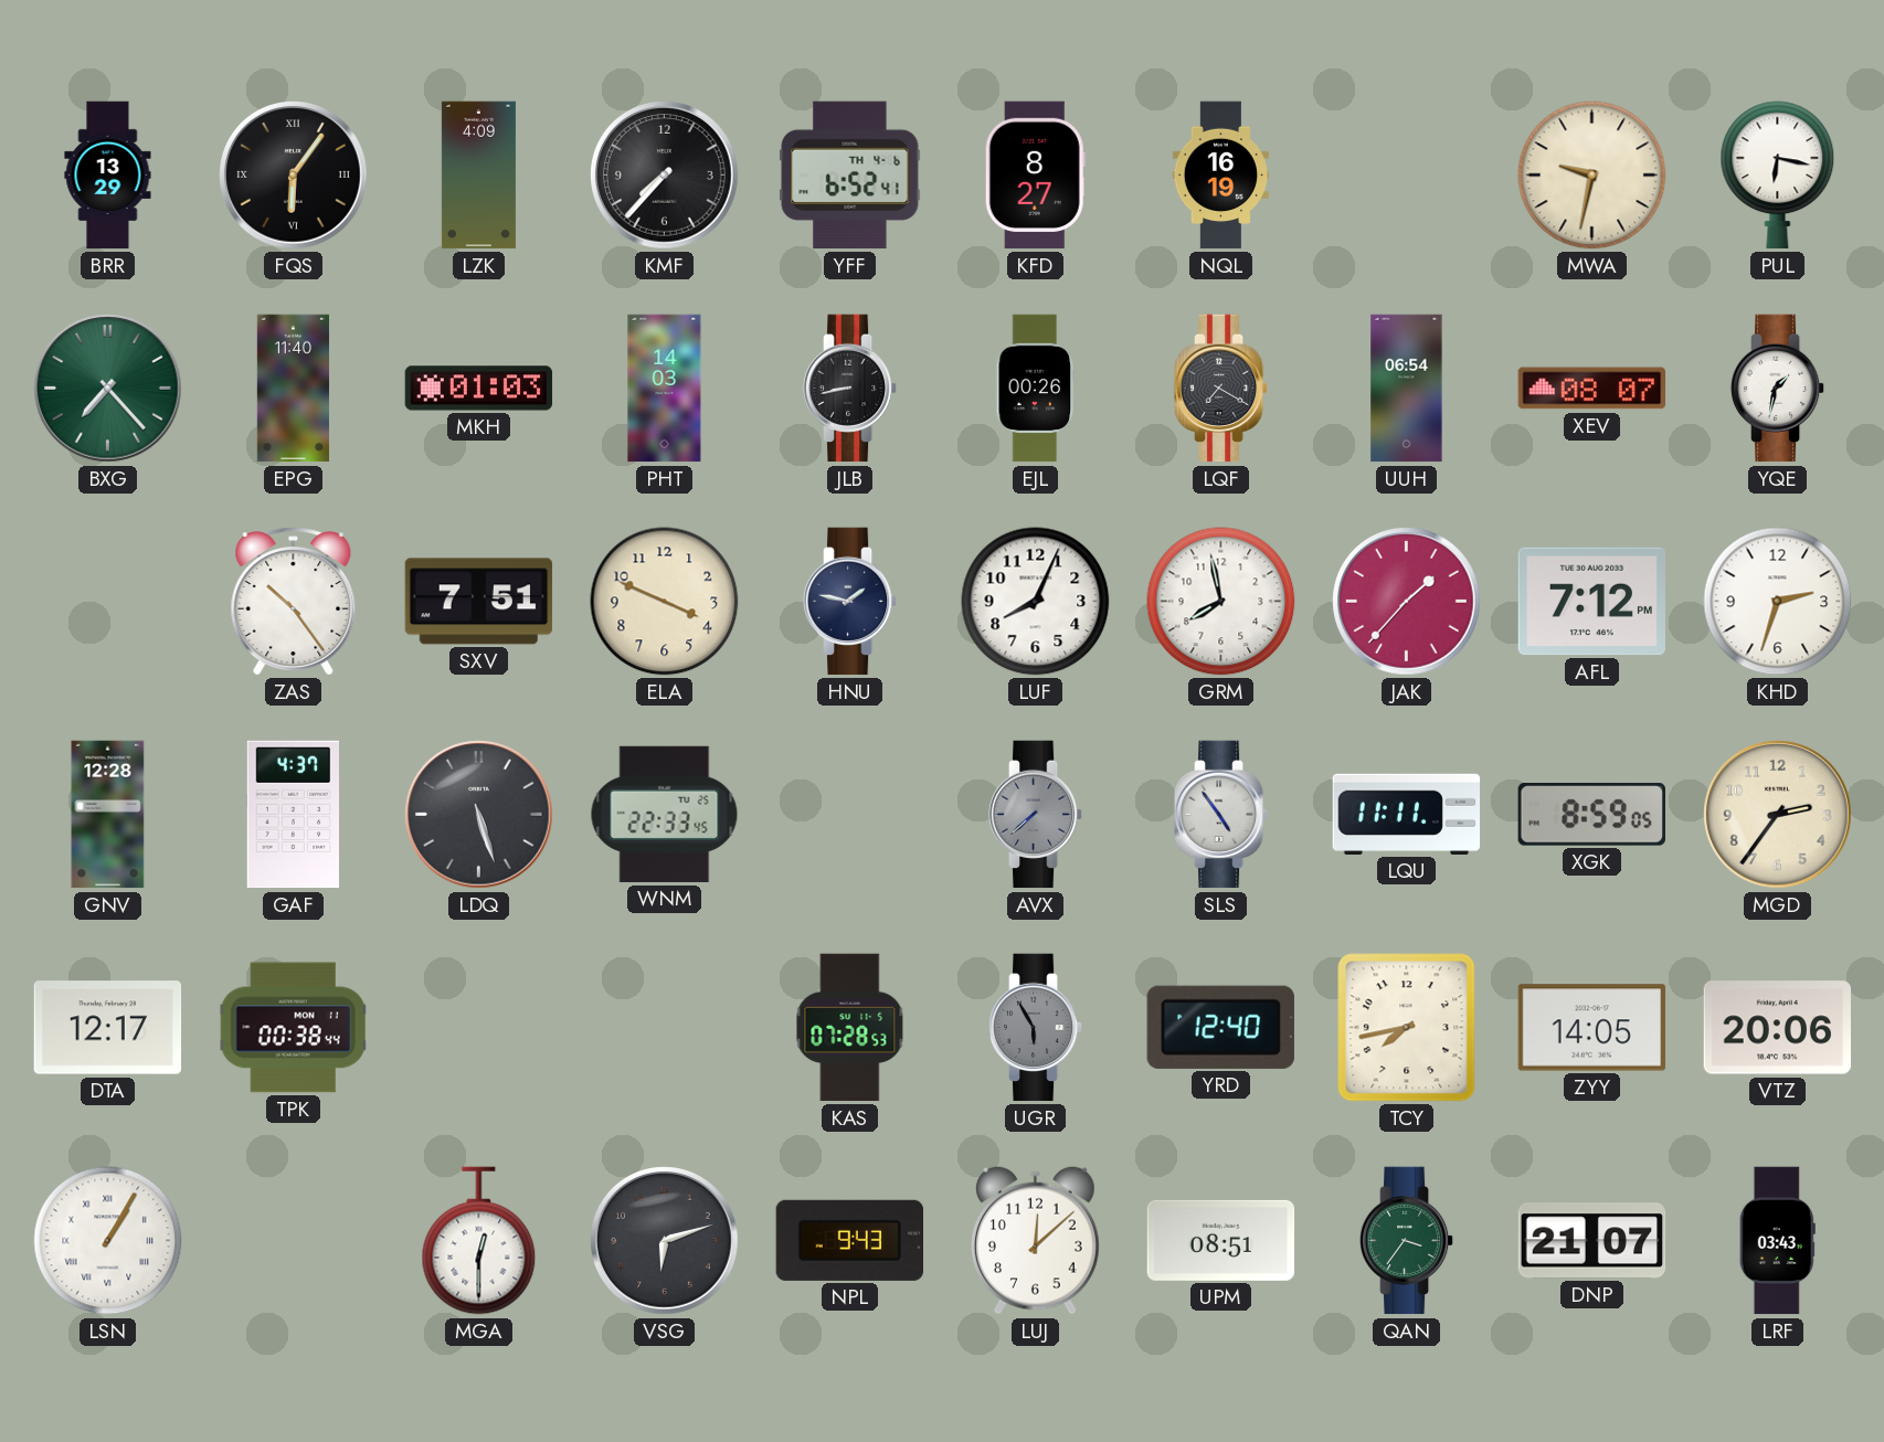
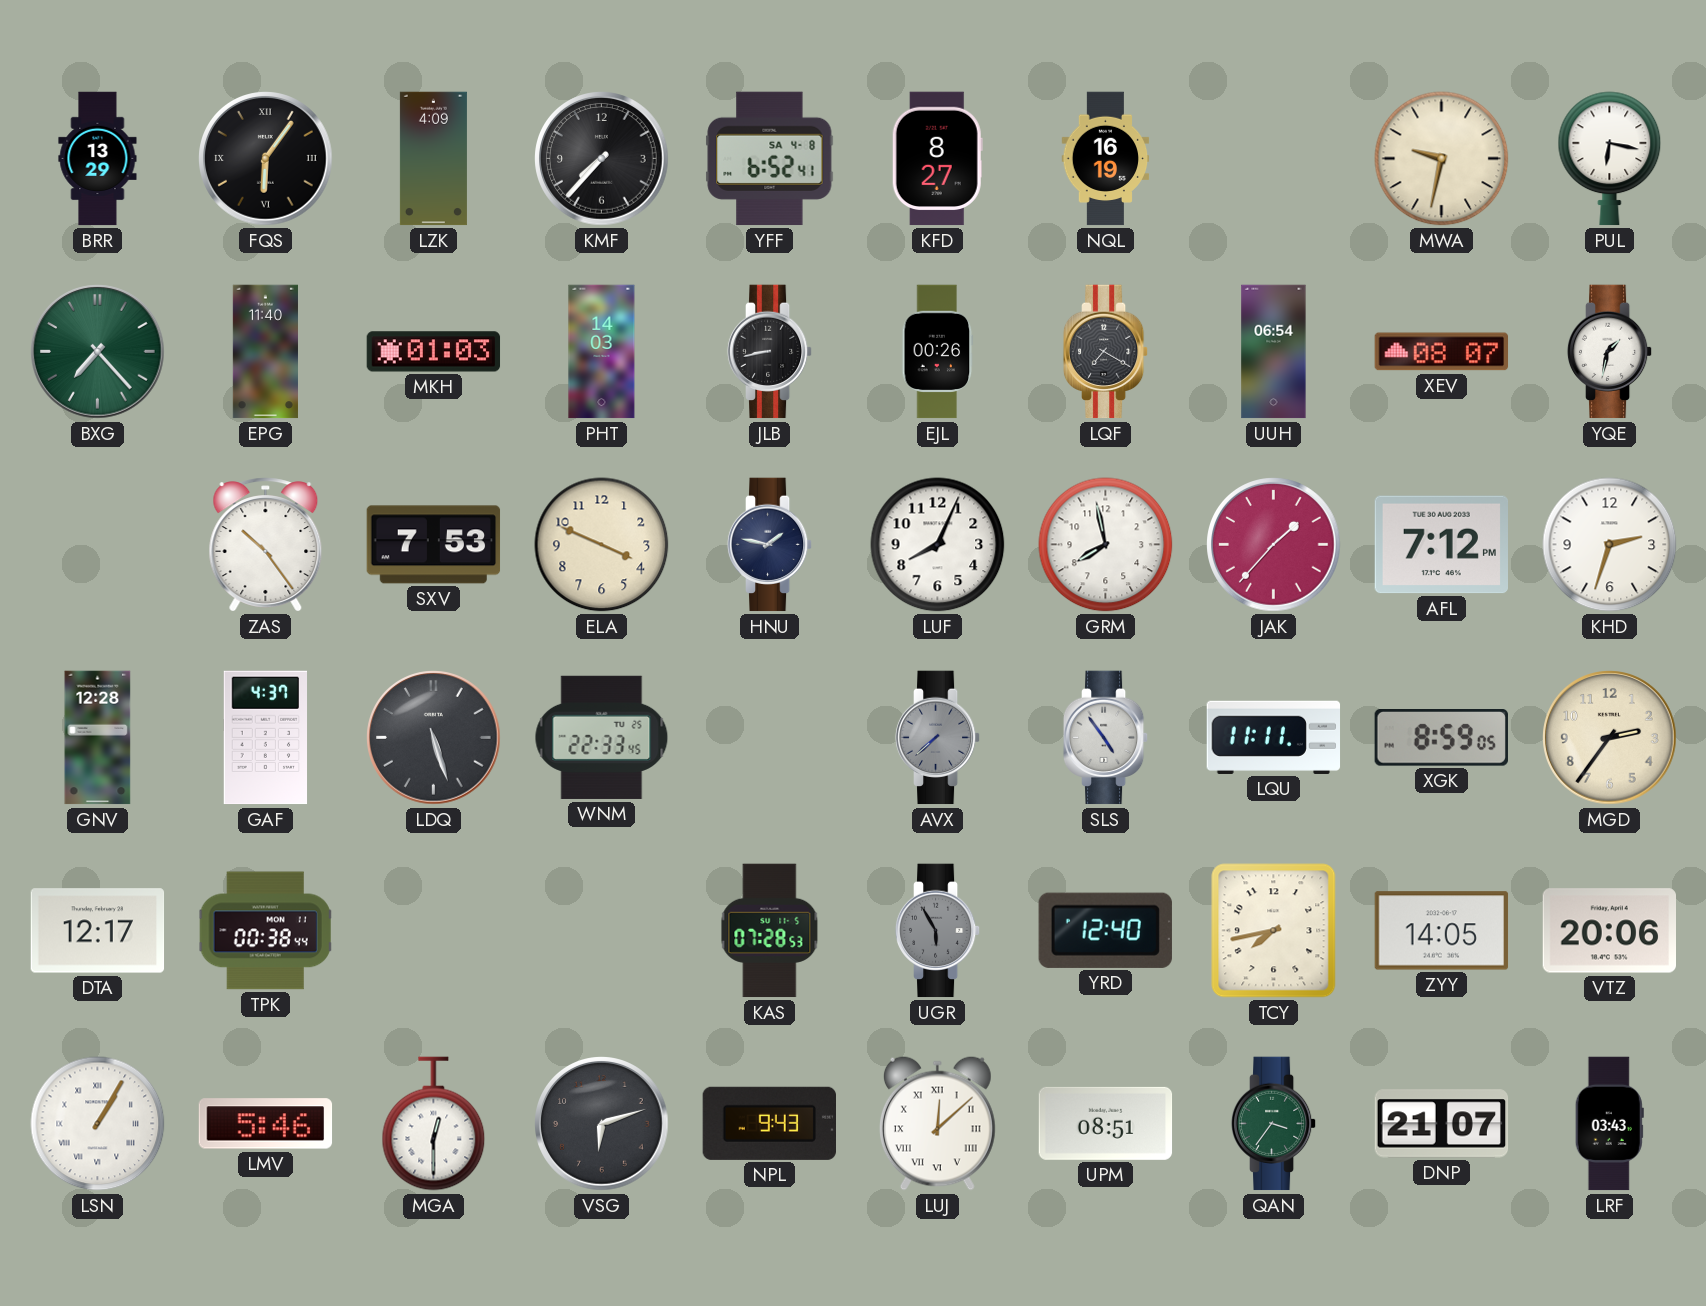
YFF date: TH 4-6 -> SA 4-8
SXV: 7:51 -> 7:53
LMV: none -> 5:46
LUJ numerals: Arabic -> Roman
